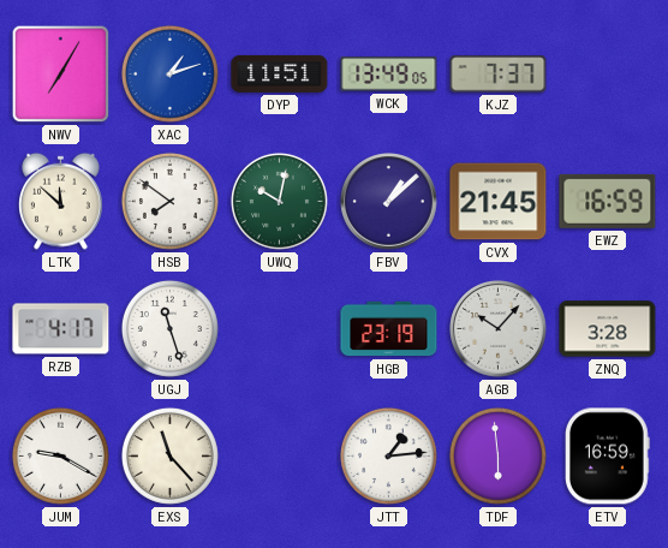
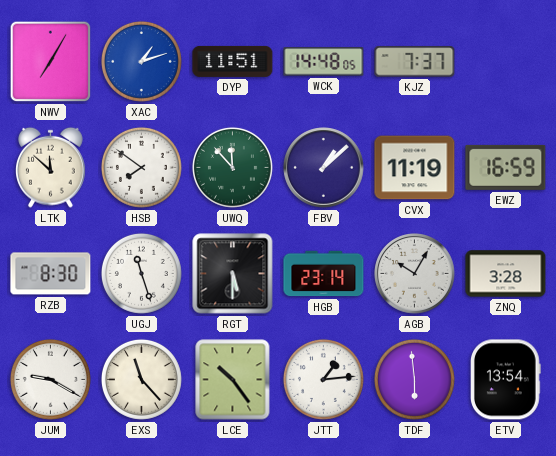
WCK: 13:49 -> 14:48
UWQ: 10:02 -> 11:53
CVX: 21:45 -> 11:19
RZB: 4:17 -> 8:30
RGT: none -> 5:30
HGB: 23:19 -> 23:14
AGB: 10:07 -> 10:05
LCE: none -> 10:24
ETV: 16:59 -> 13:54
